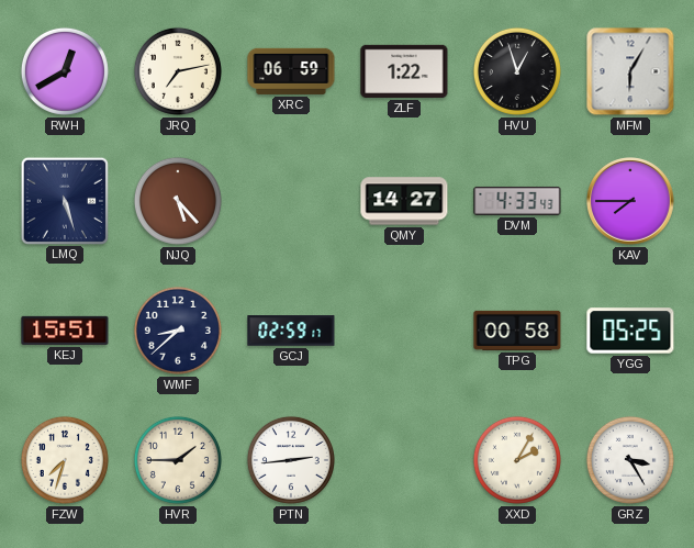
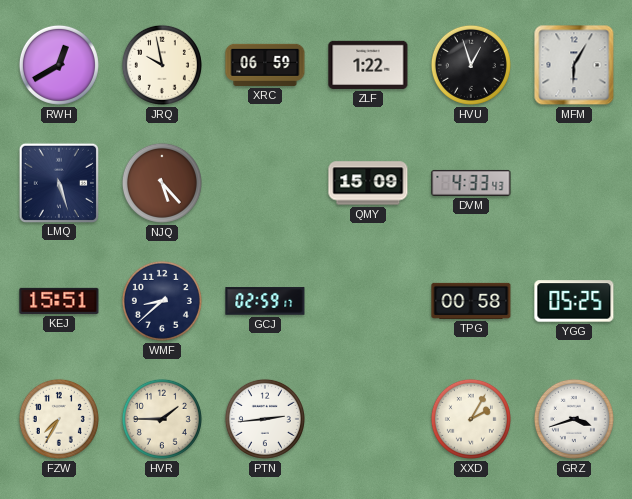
JRQ: 7:13 -> 9:58
QMY: 14:27 -> 15:09
KAV: 7:45 -> none
FZW: 7:33 -> 7:35
GRZ: 3:25 -> 3:42
